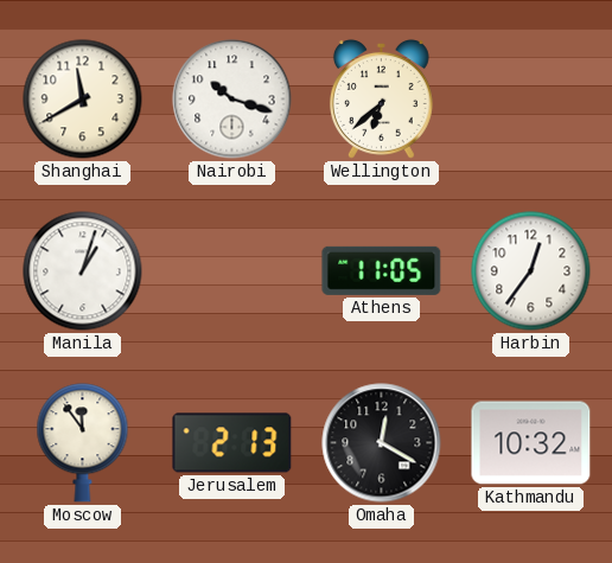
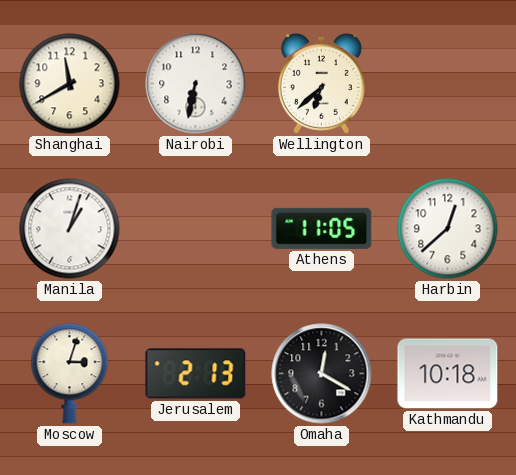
Nairobi: 10:18 -> 6:32
Harbin: 12:36 -> 12:38
Moscow: 11:54 -> 3:03
Kathmandu: 10:32 -> 10:18
